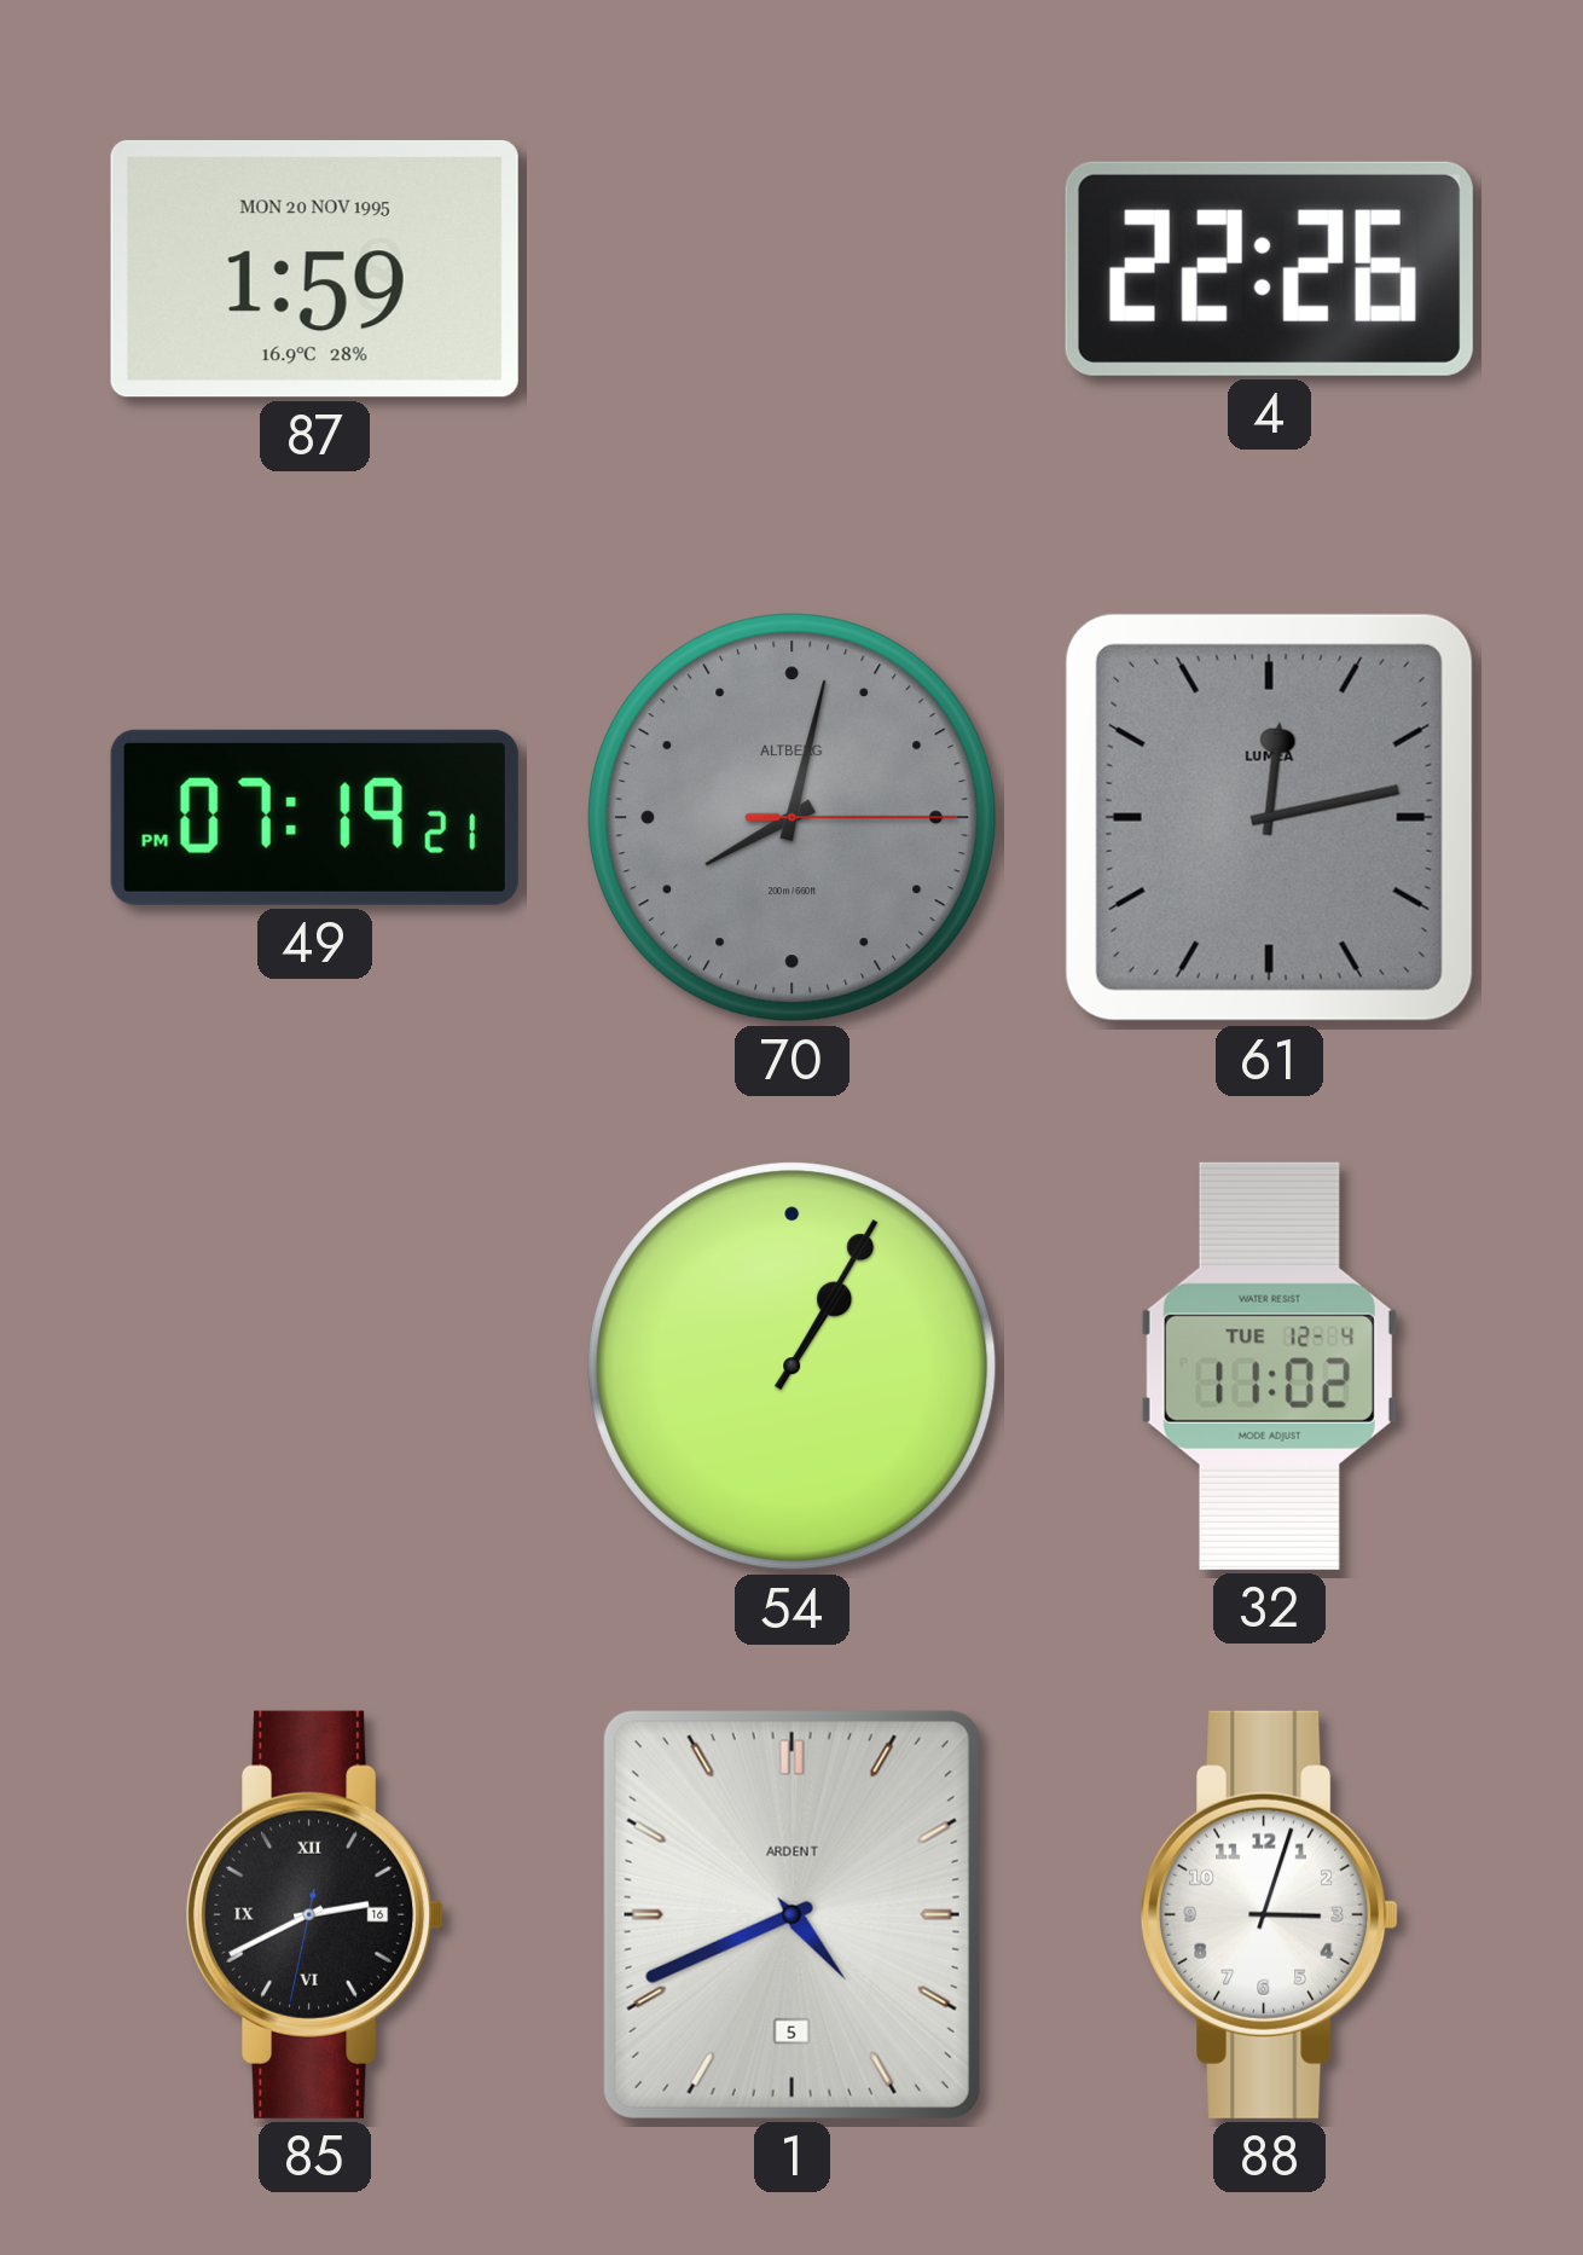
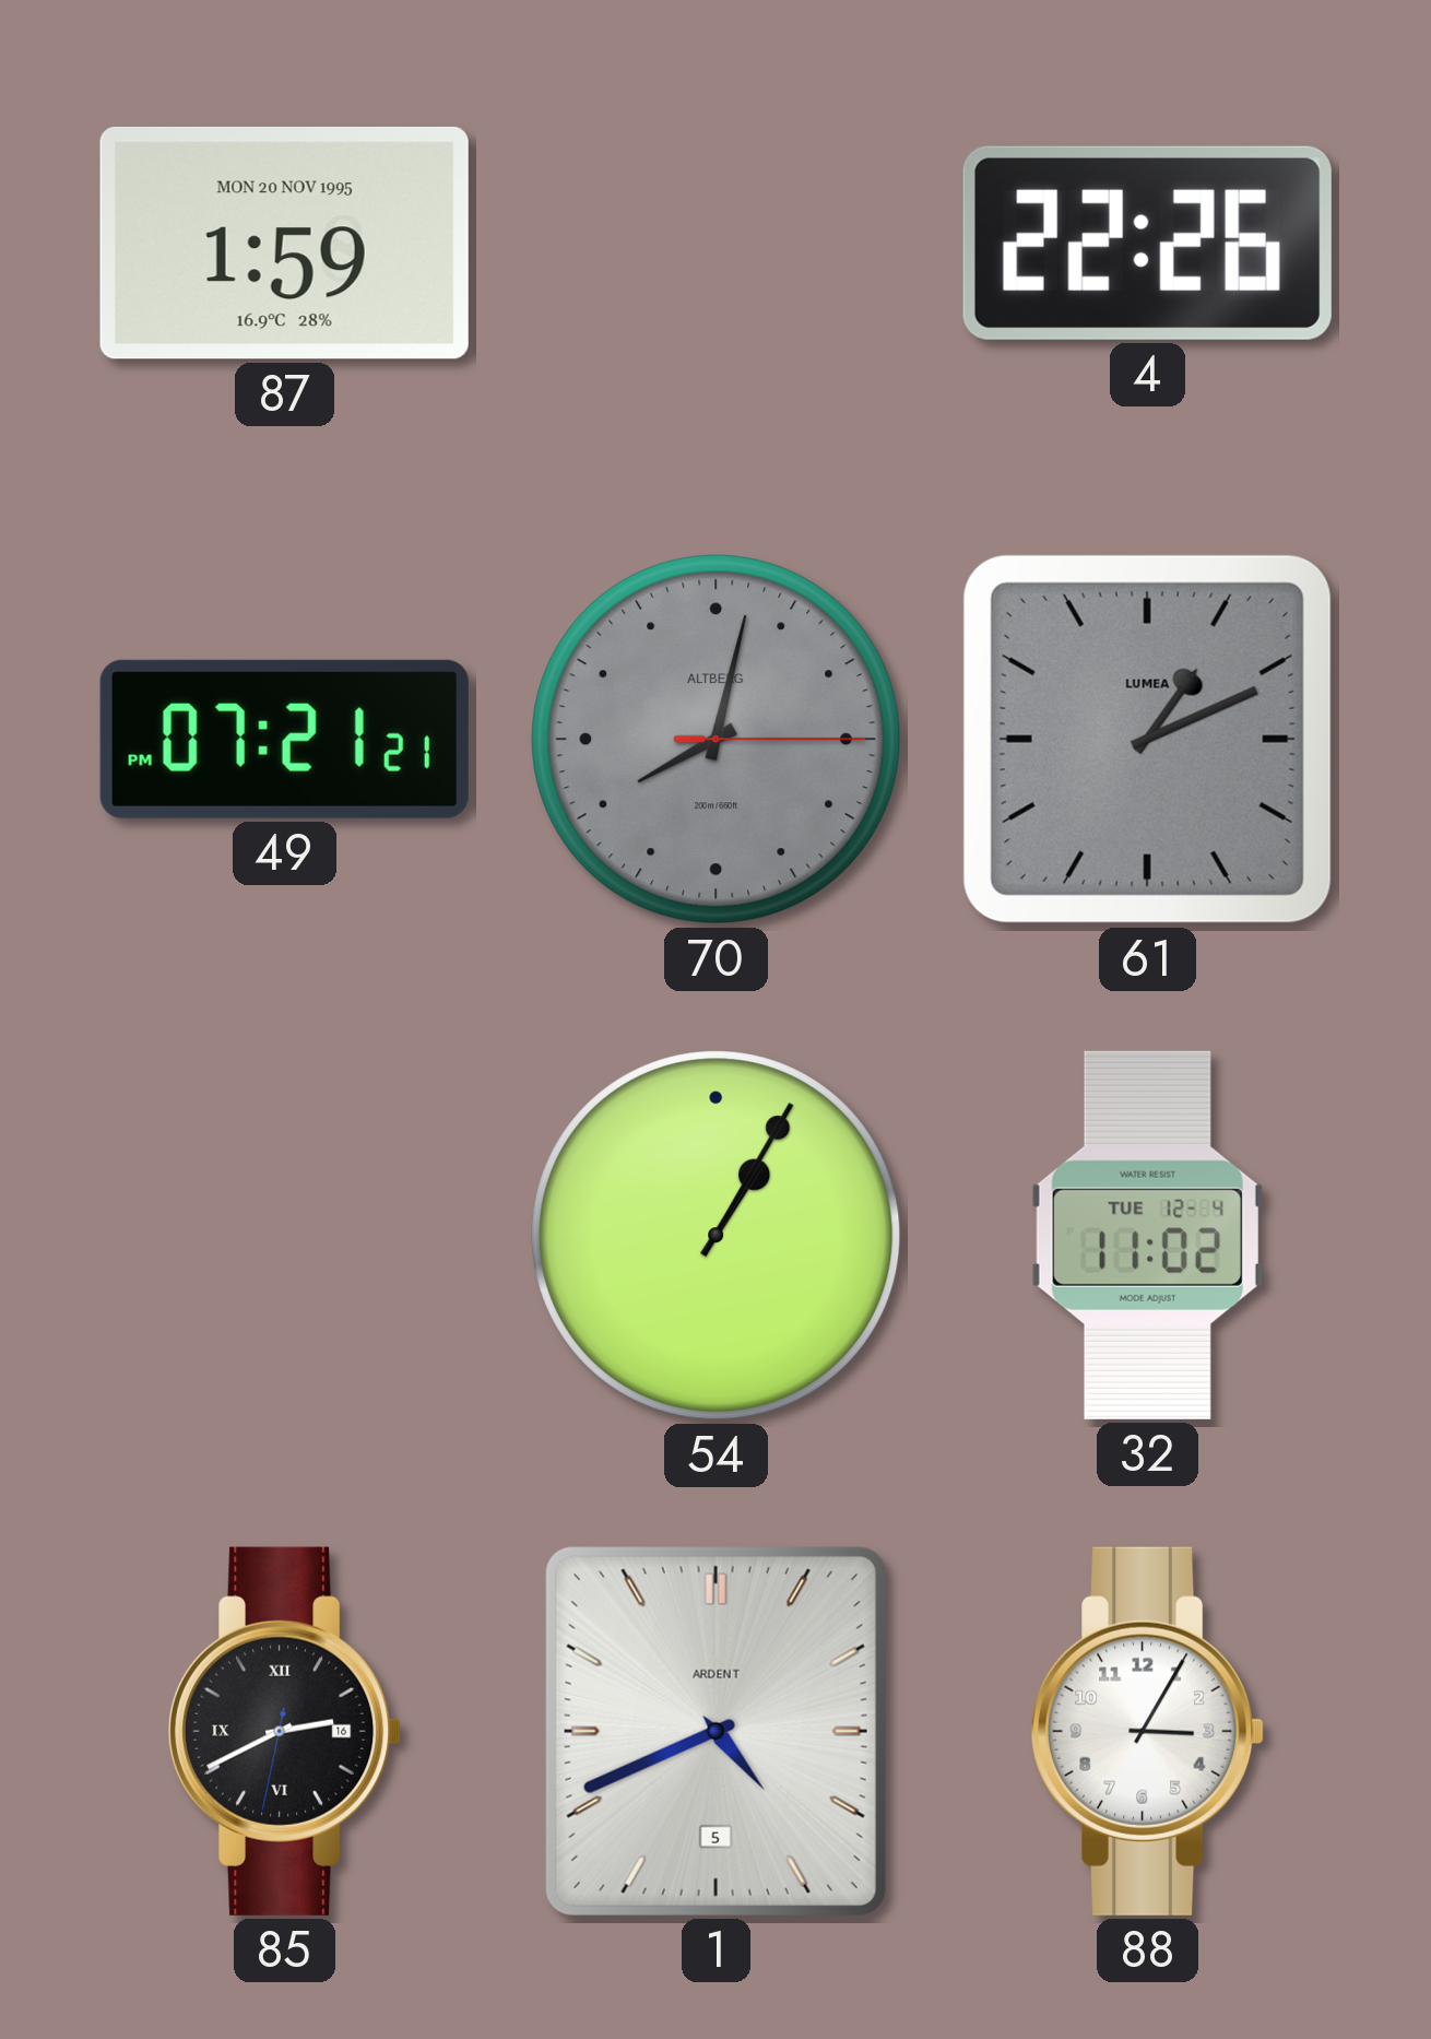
49: 07:19 -> 07:21
61: 12:13 -> 1:11
88: 3:03 -> 3:05
